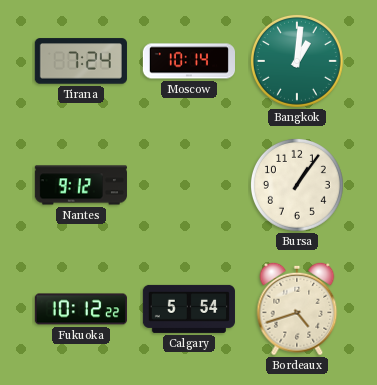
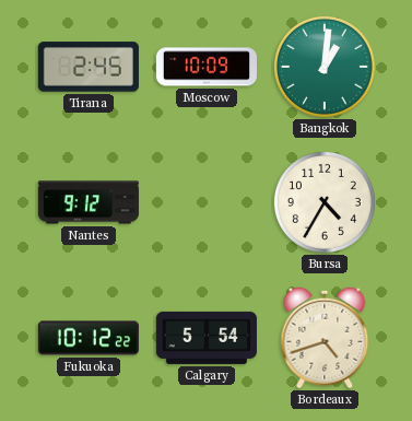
Tirana: 7:24 -> 2:45
Moscow: 10:14 -> 10:09
Bursa: 1:06 -> 4:35
